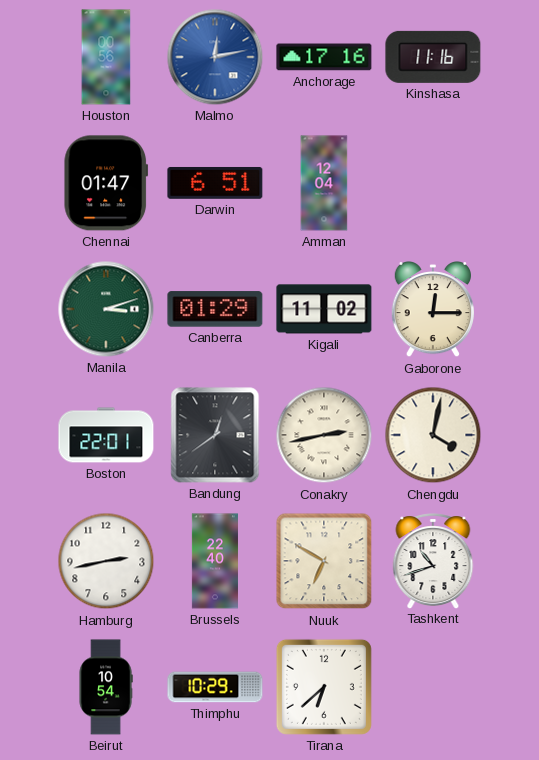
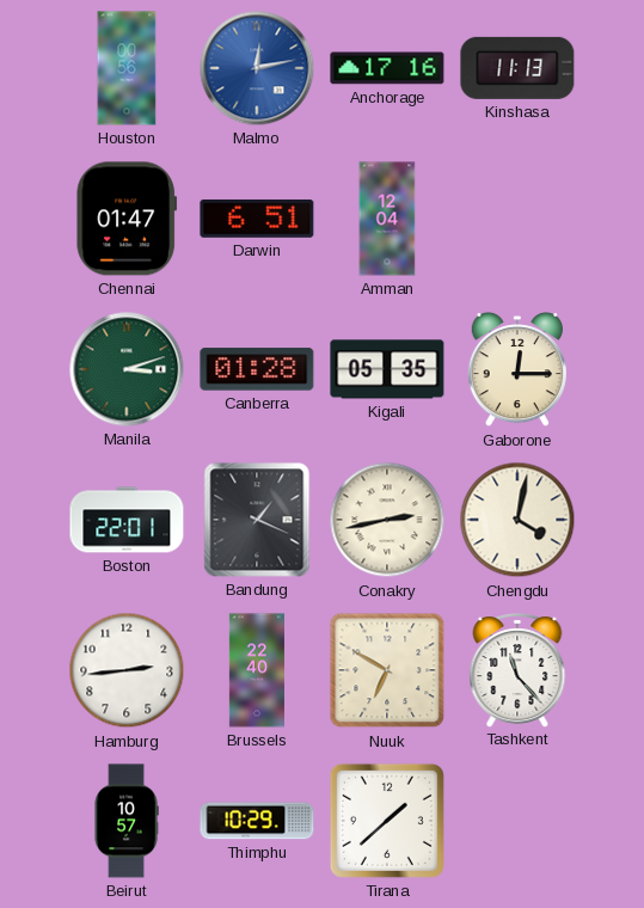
Kinshasa: 11:16 -> 11:13
Canberra: 01:29 -> 01:28
Kigali: 11:02 -> 05:35
Bandung: 12:39 -> 1:19
Hamburg: 2:43 -> 2:44
Tashkent: 10:42 -> 11:23
Beirut: 10:54 -> 10:57
Tirana: 6:38 -> 1:38
